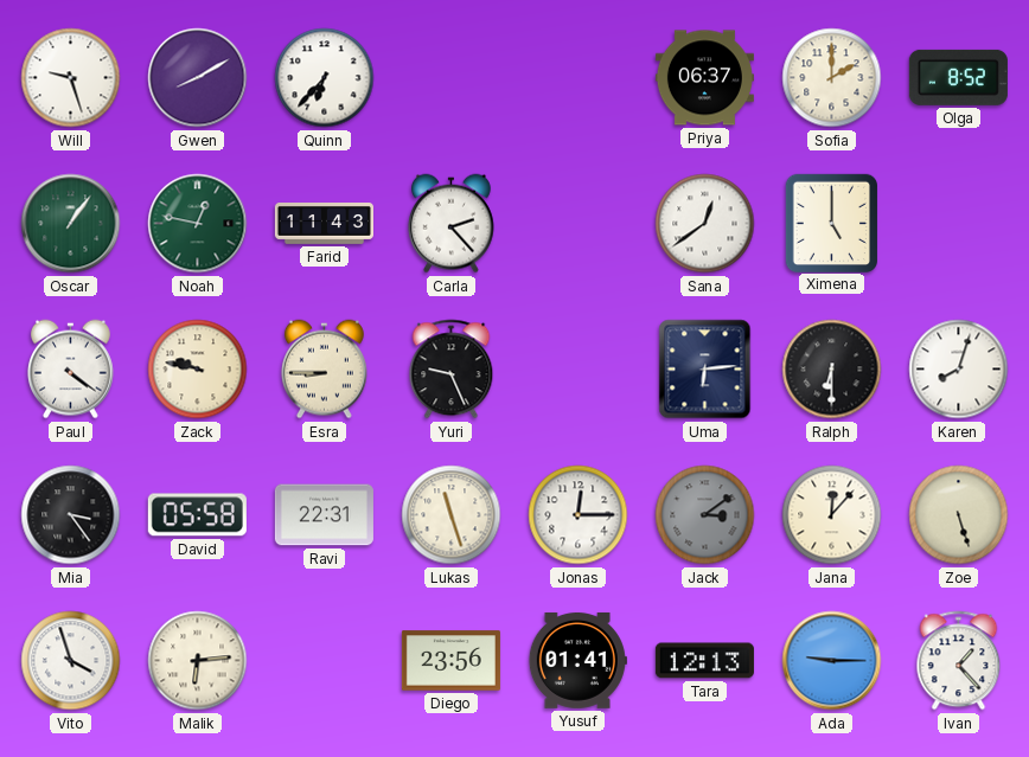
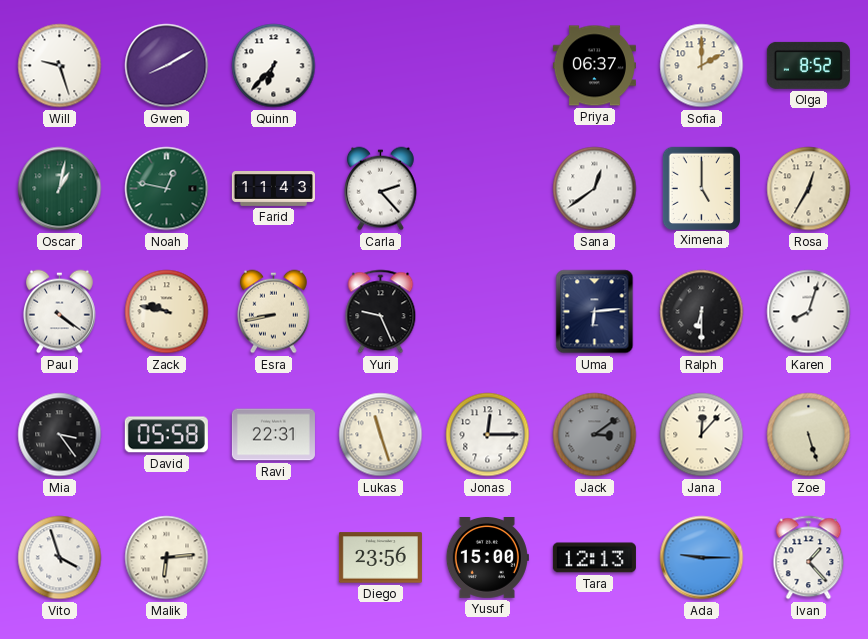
Oscar: 1:06 -> 1:02
Rosa: none -> 12:35
Esra: 8:45 -> 8:43
Yusuf: 01:41 -> 15:00
